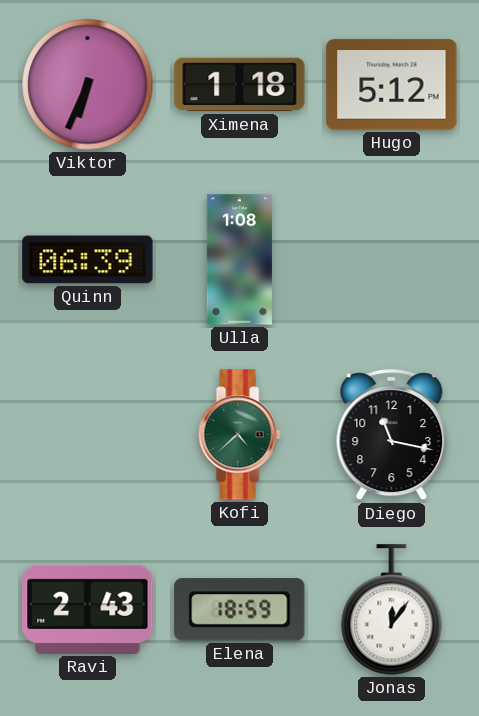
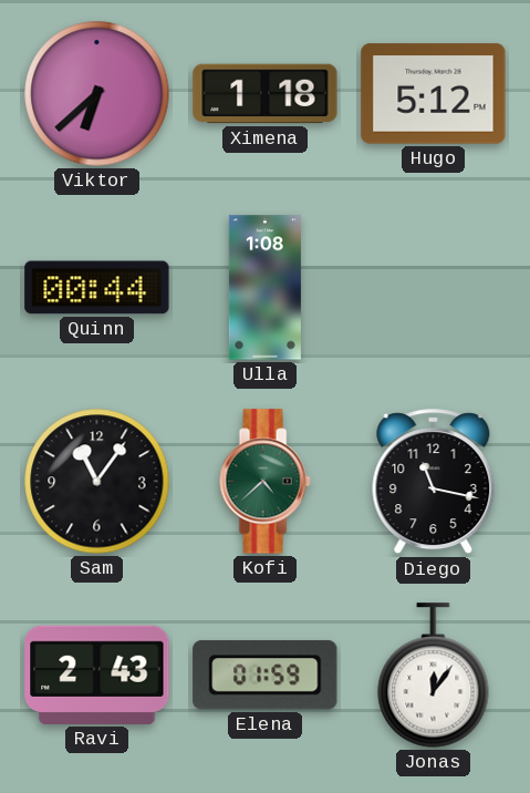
Viktor: 6:34 -> 6:38
Quinn: 06:39 -> 00:44
Sam: none -> 11:06
Elena: 18:59 -> 01:59
